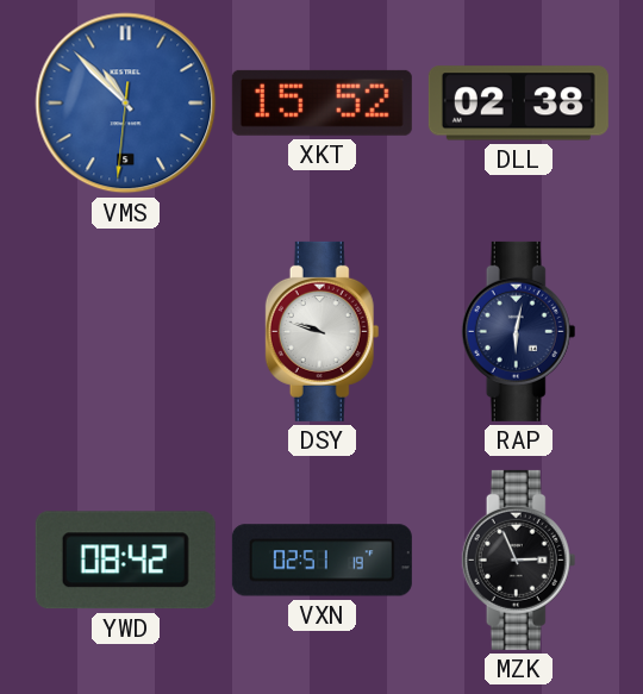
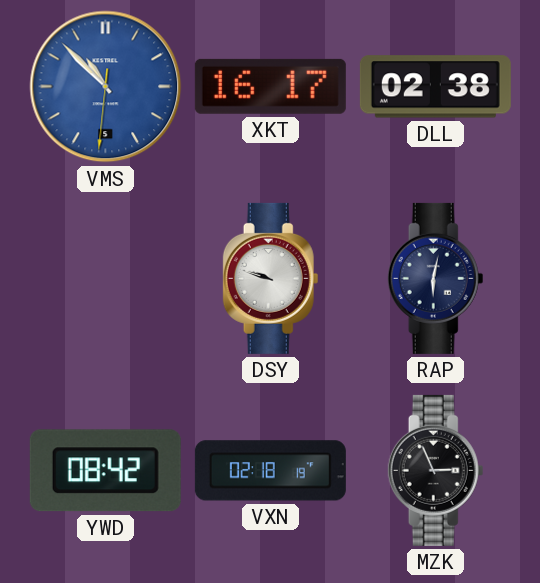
XKT: 15:52 -> 16:17
VXN: 02:51 -> 02:18
